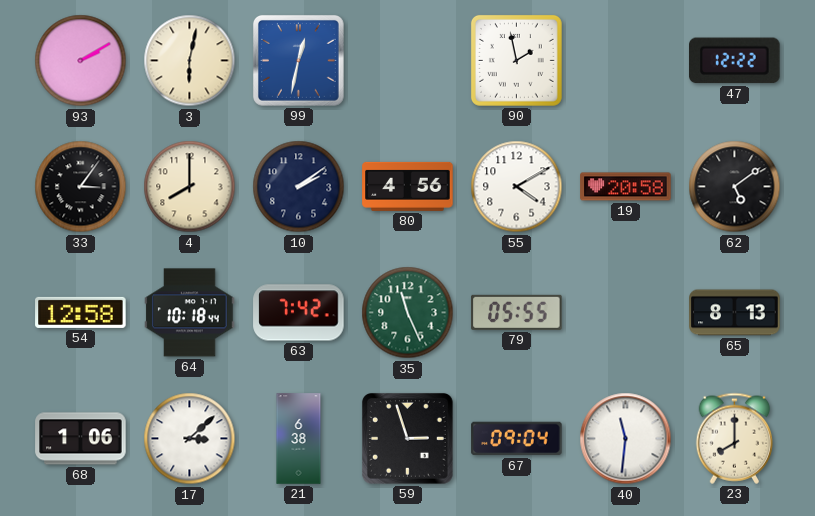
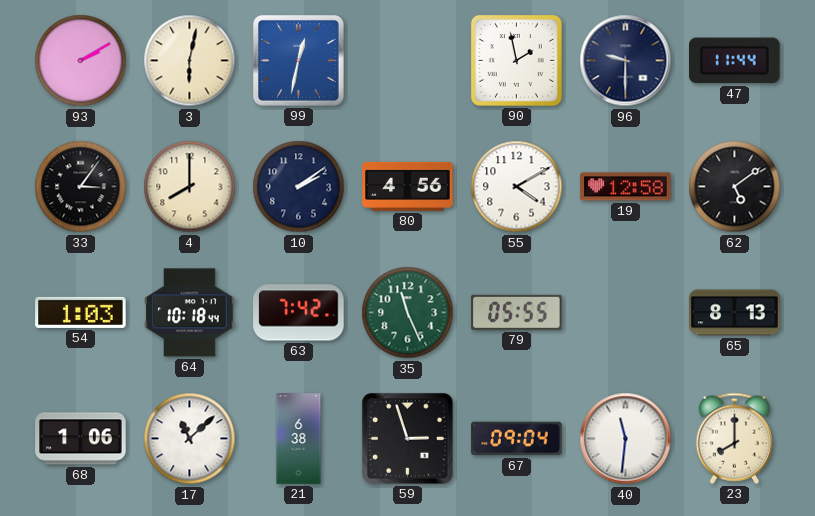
96: none -> 9:30
47: 12:22 -> 11:44
19: 20:58 -> 12:58
54: 12:58 -> 1:03
17: 3:08 -> 11:08
